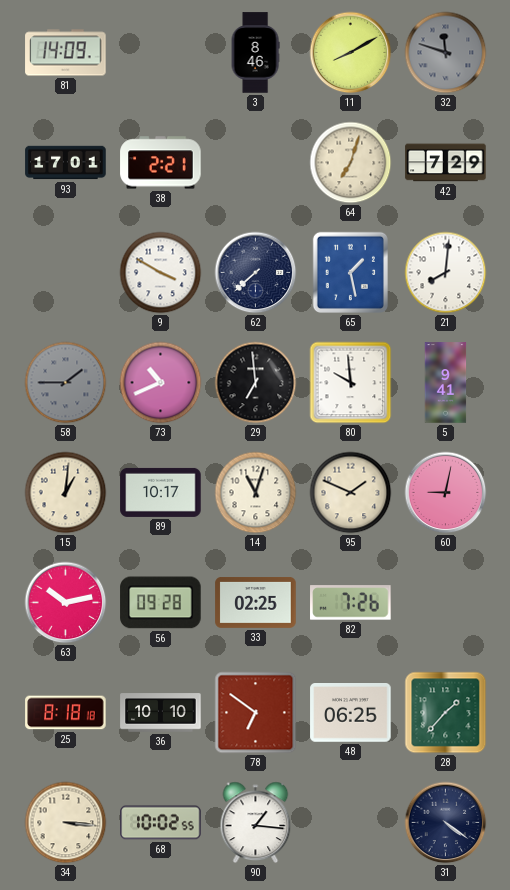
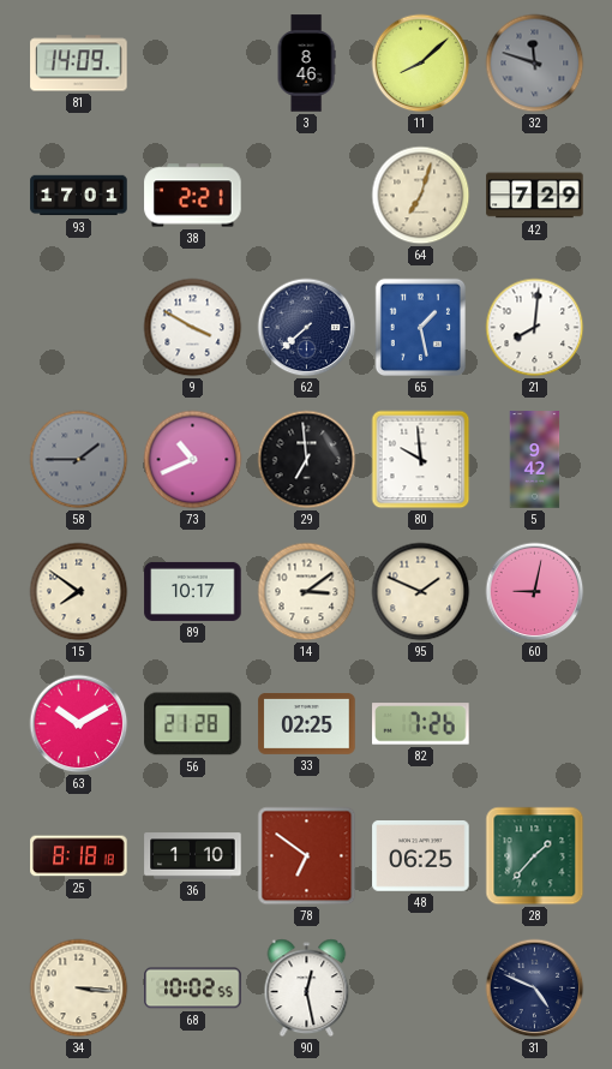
11: 8:10 -> 8:08
5: 9:41 -> 9:42
15: 1:01 -> 7:51
14: 11:03 -> 3:09
63: 10:13 -> 10:10
56: 09:28 -> 21:28
36: 10:10 -> 1:10
90: 1:16 -> 12:28
31: 4:21 -> 4:49
